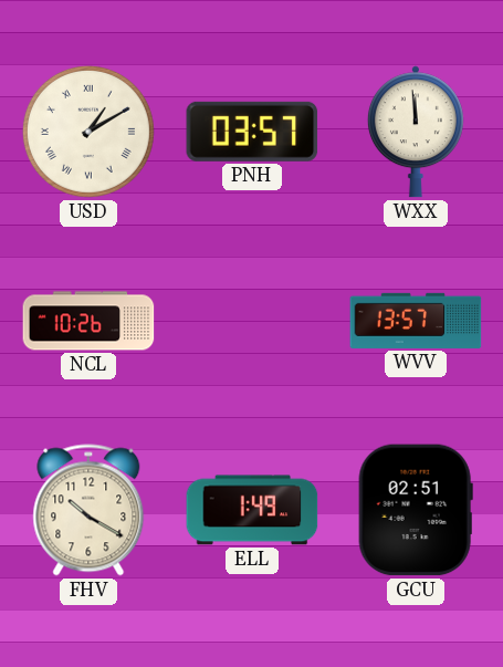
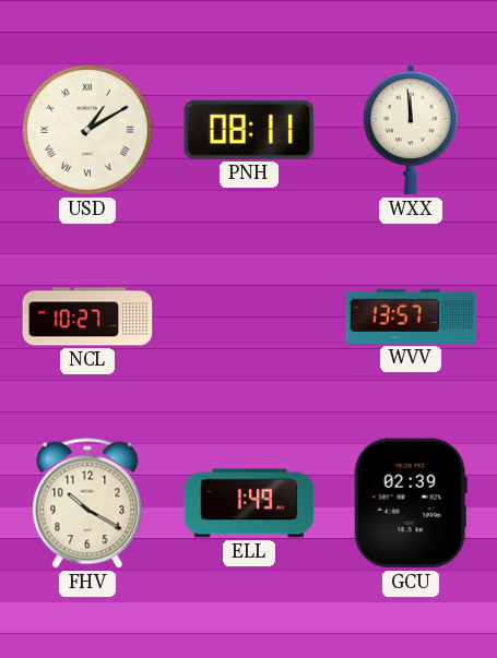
PNH: 03:57 -> 08:11
NCL: 10:26 -> 10:27
GCU: 02:51 -> 02:39
